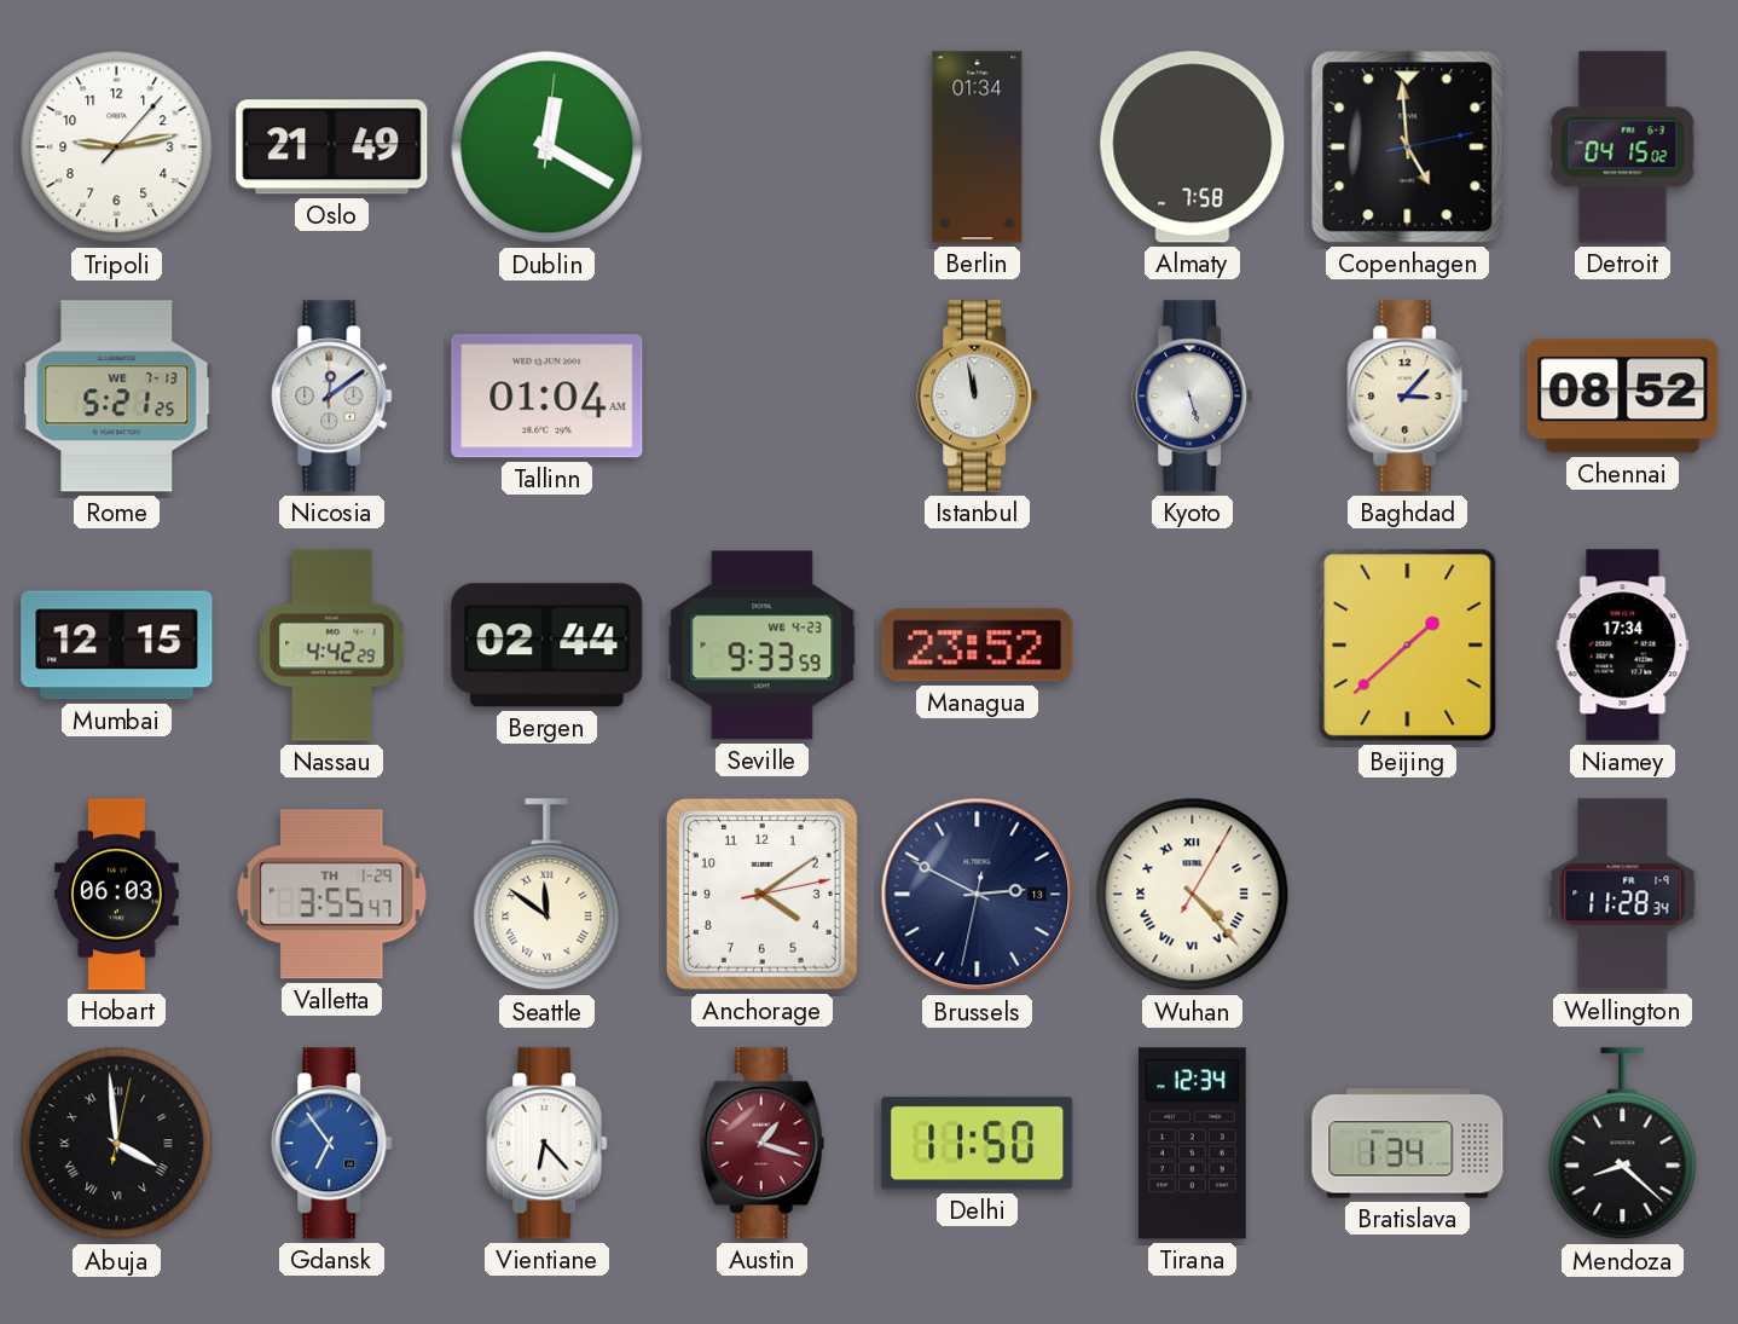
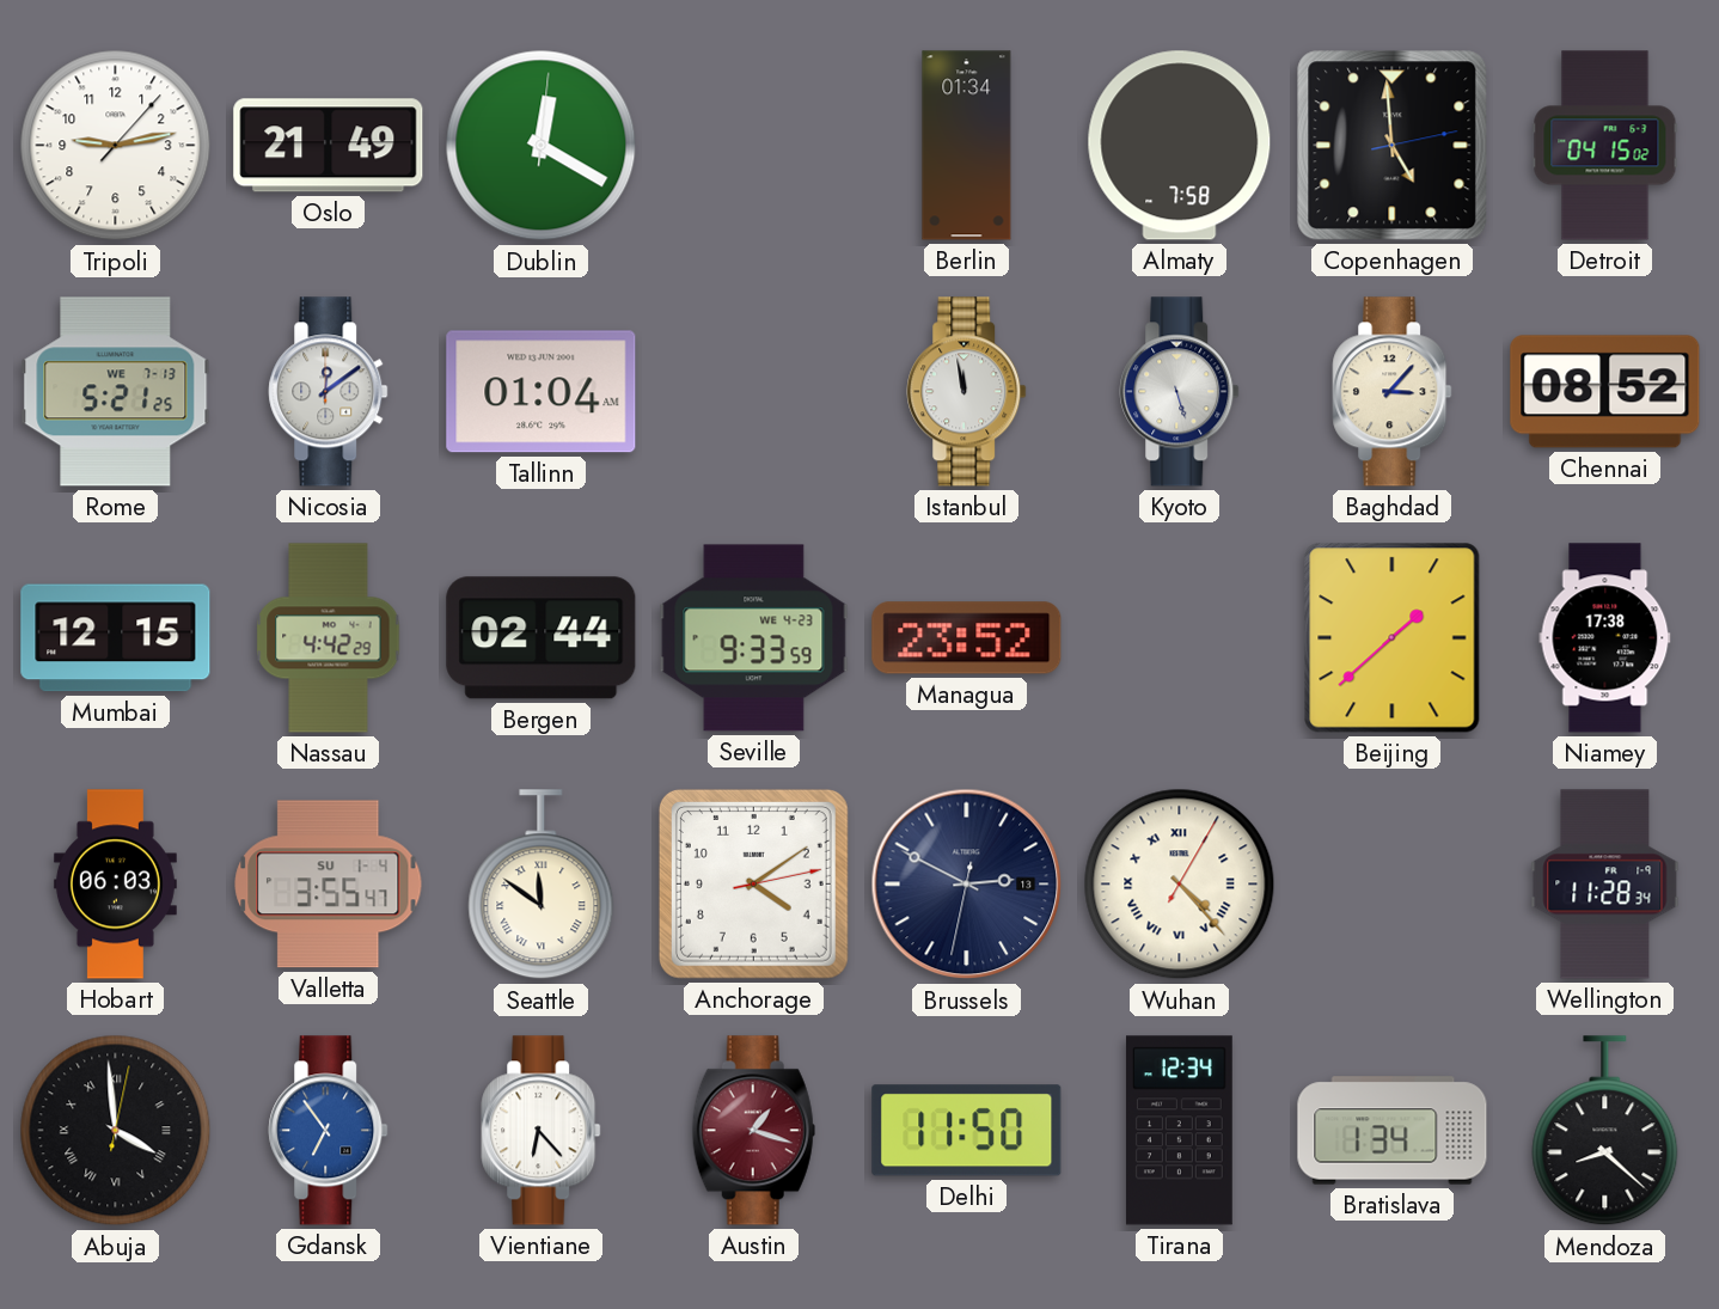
Niamey: 17:34 -> 17:38
Valletta date: TH 1-29 -> SU 1-4
